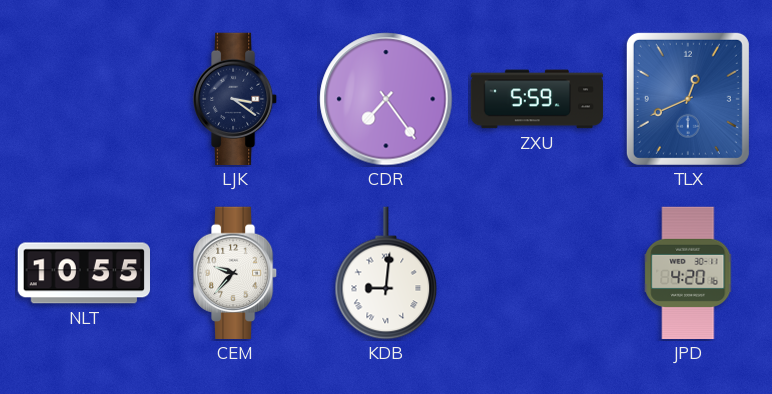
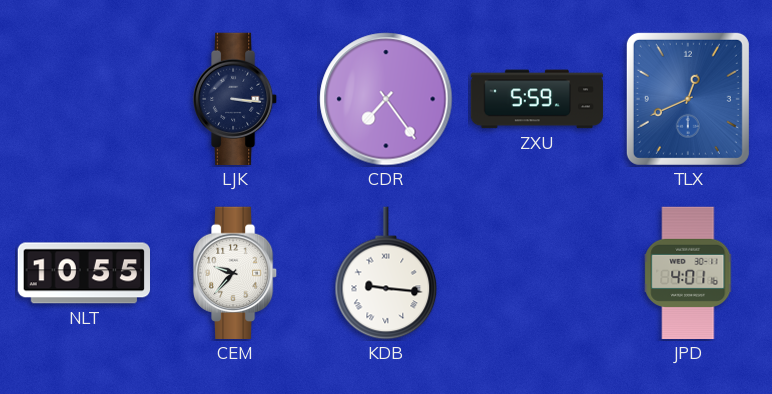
LJK: 3:21 -> 3:16
KDB: 9:01 -> 9:16
JPD: 4:20 -> 4:01
